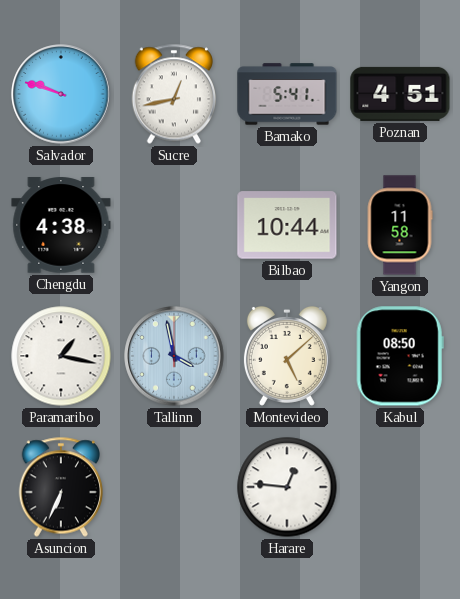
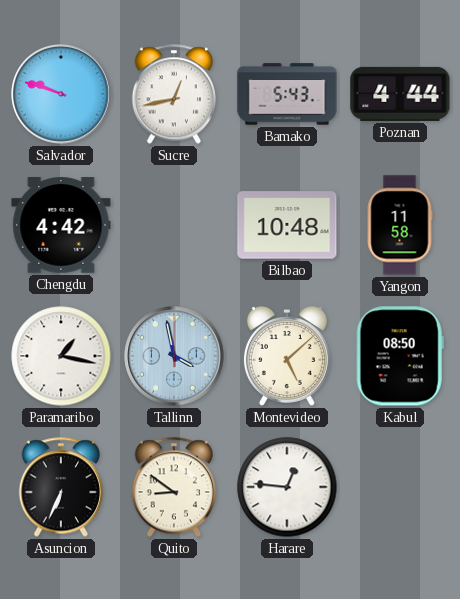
Bamako: 5:41 -> 5:43
Poznan: 4:51 -> 4:44
Chengdu: 4:38 -> 4:42
Bilbao: 10:44 -> 10:48
Quito: none -> 8:51
